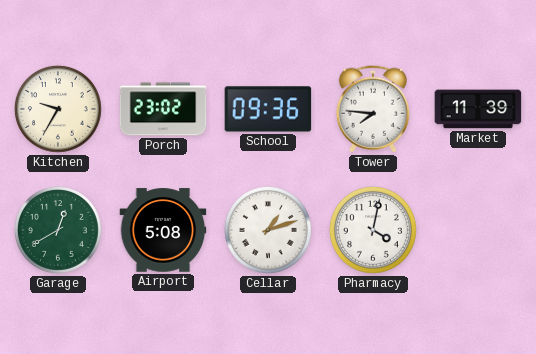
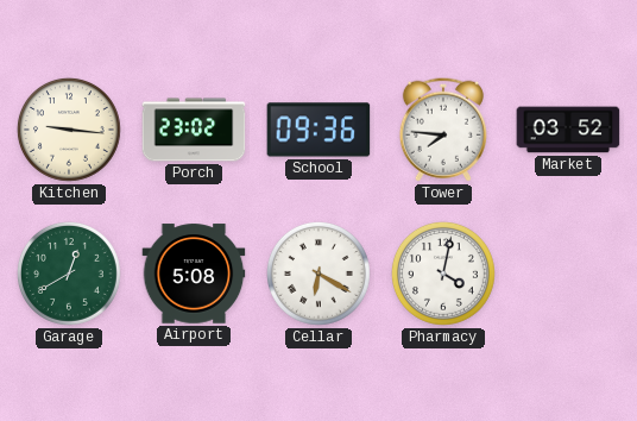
Kitchen: 9:35 -> 9:16
Market: 11:39 -> 03:52
Cellar: 1:12 -> 6:20
